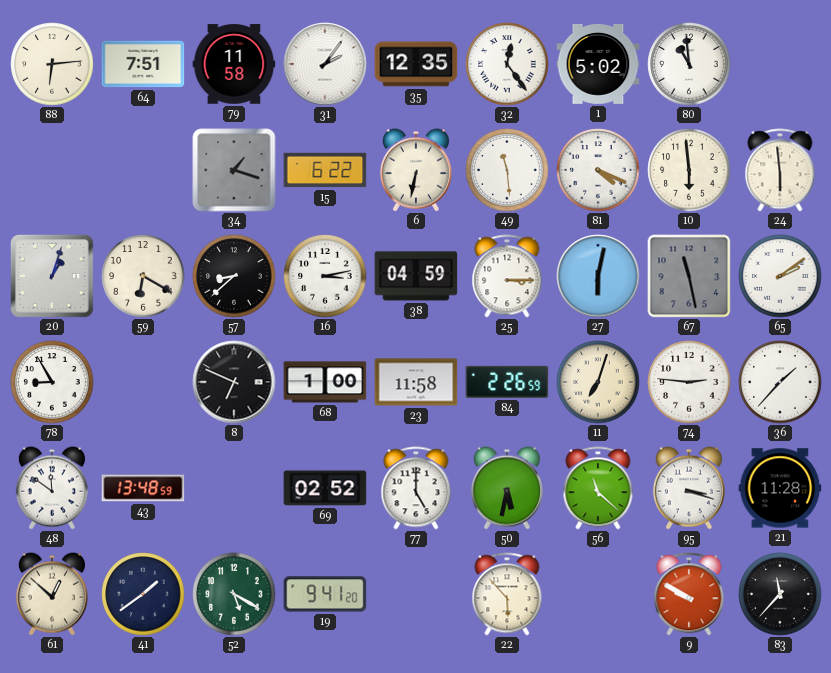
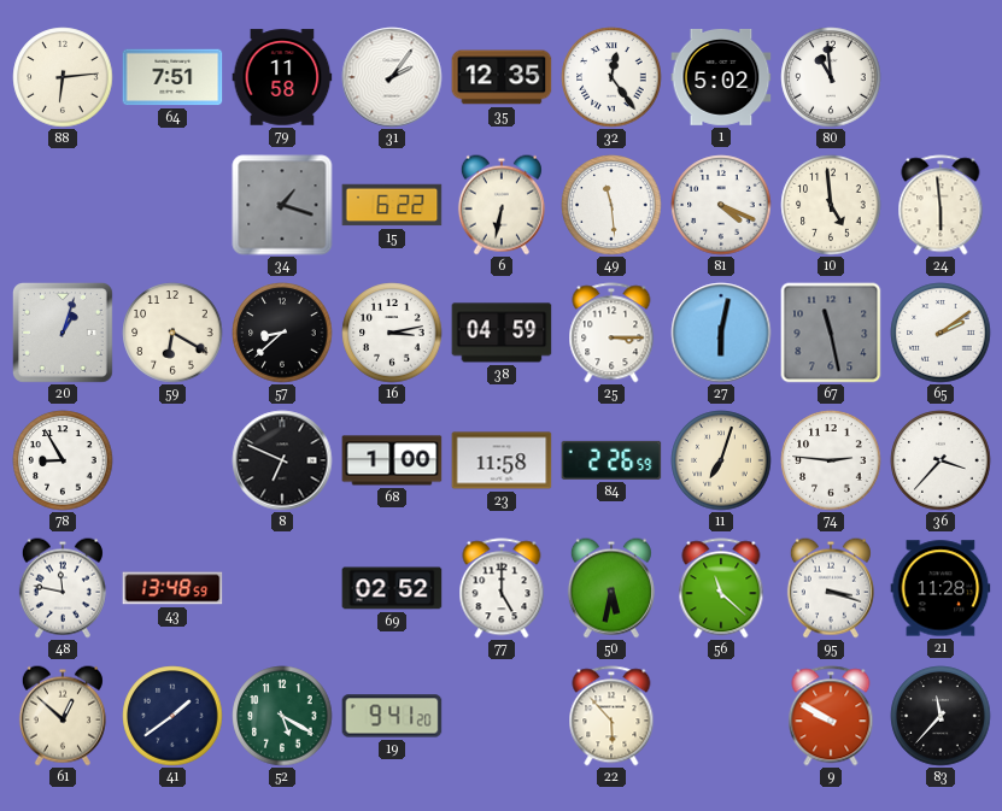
10: 5:59 -> 4:59
36: 1:37 -> 3:37
48: 11:51 -> 11:47
